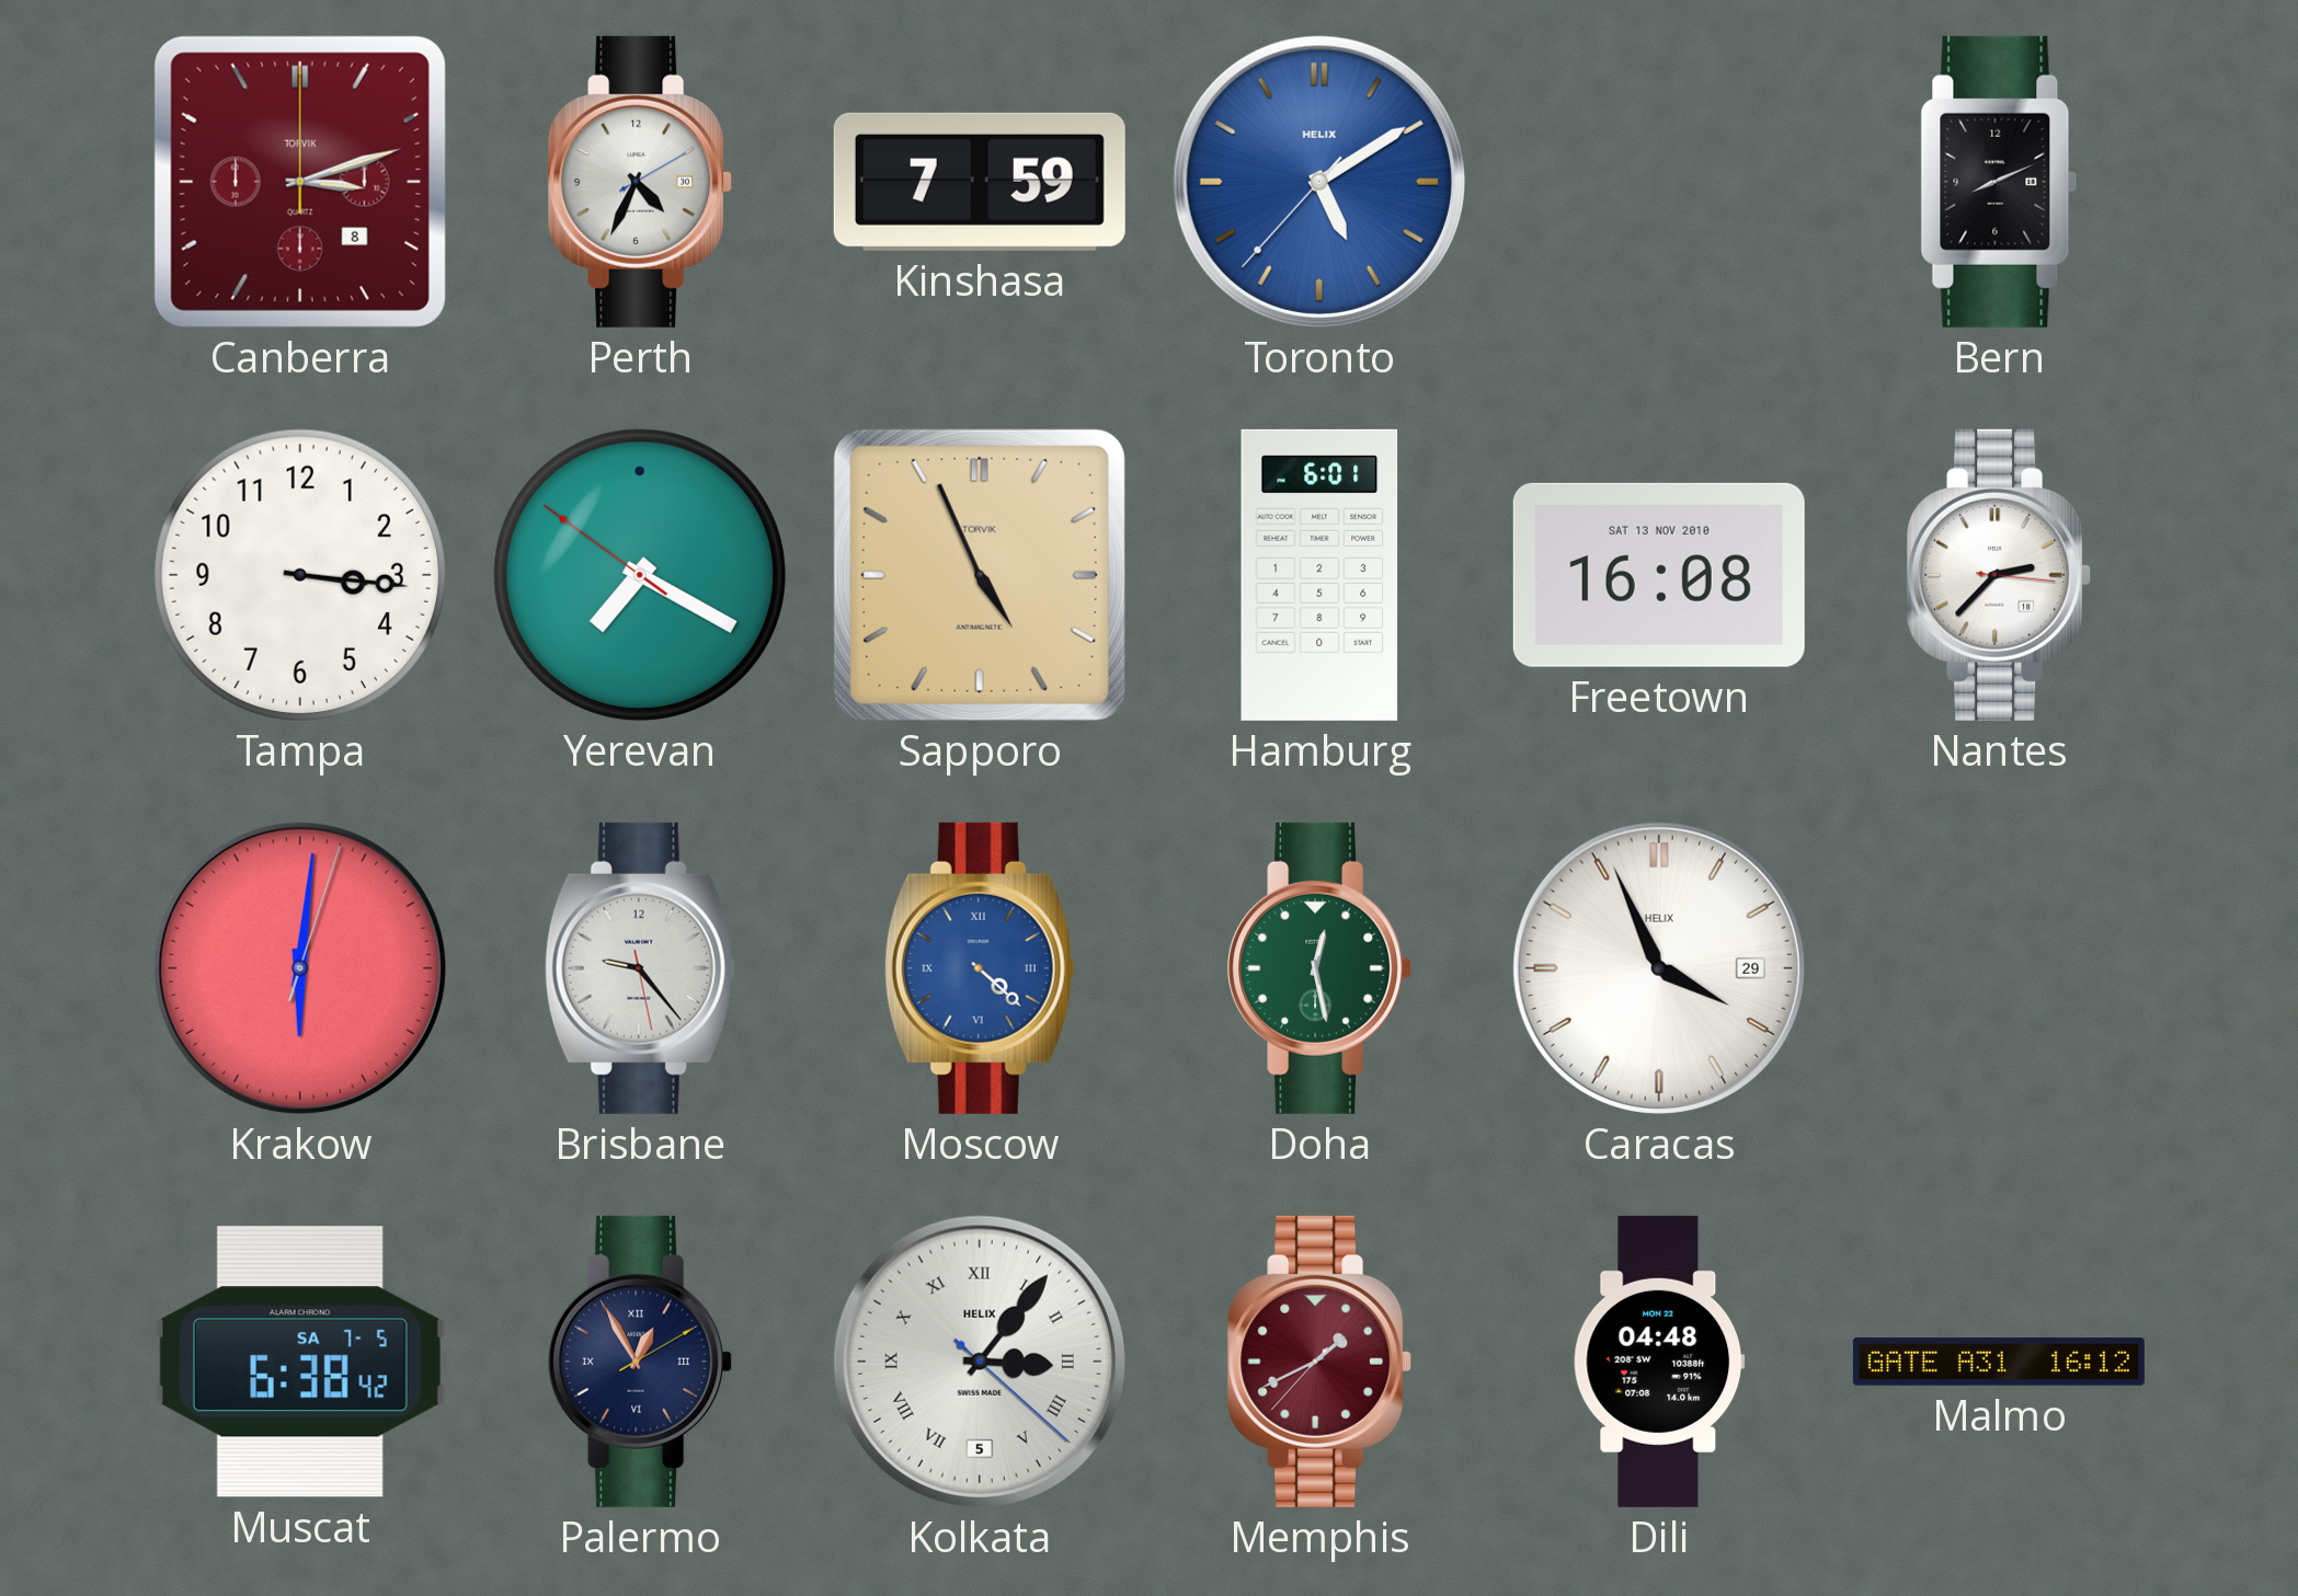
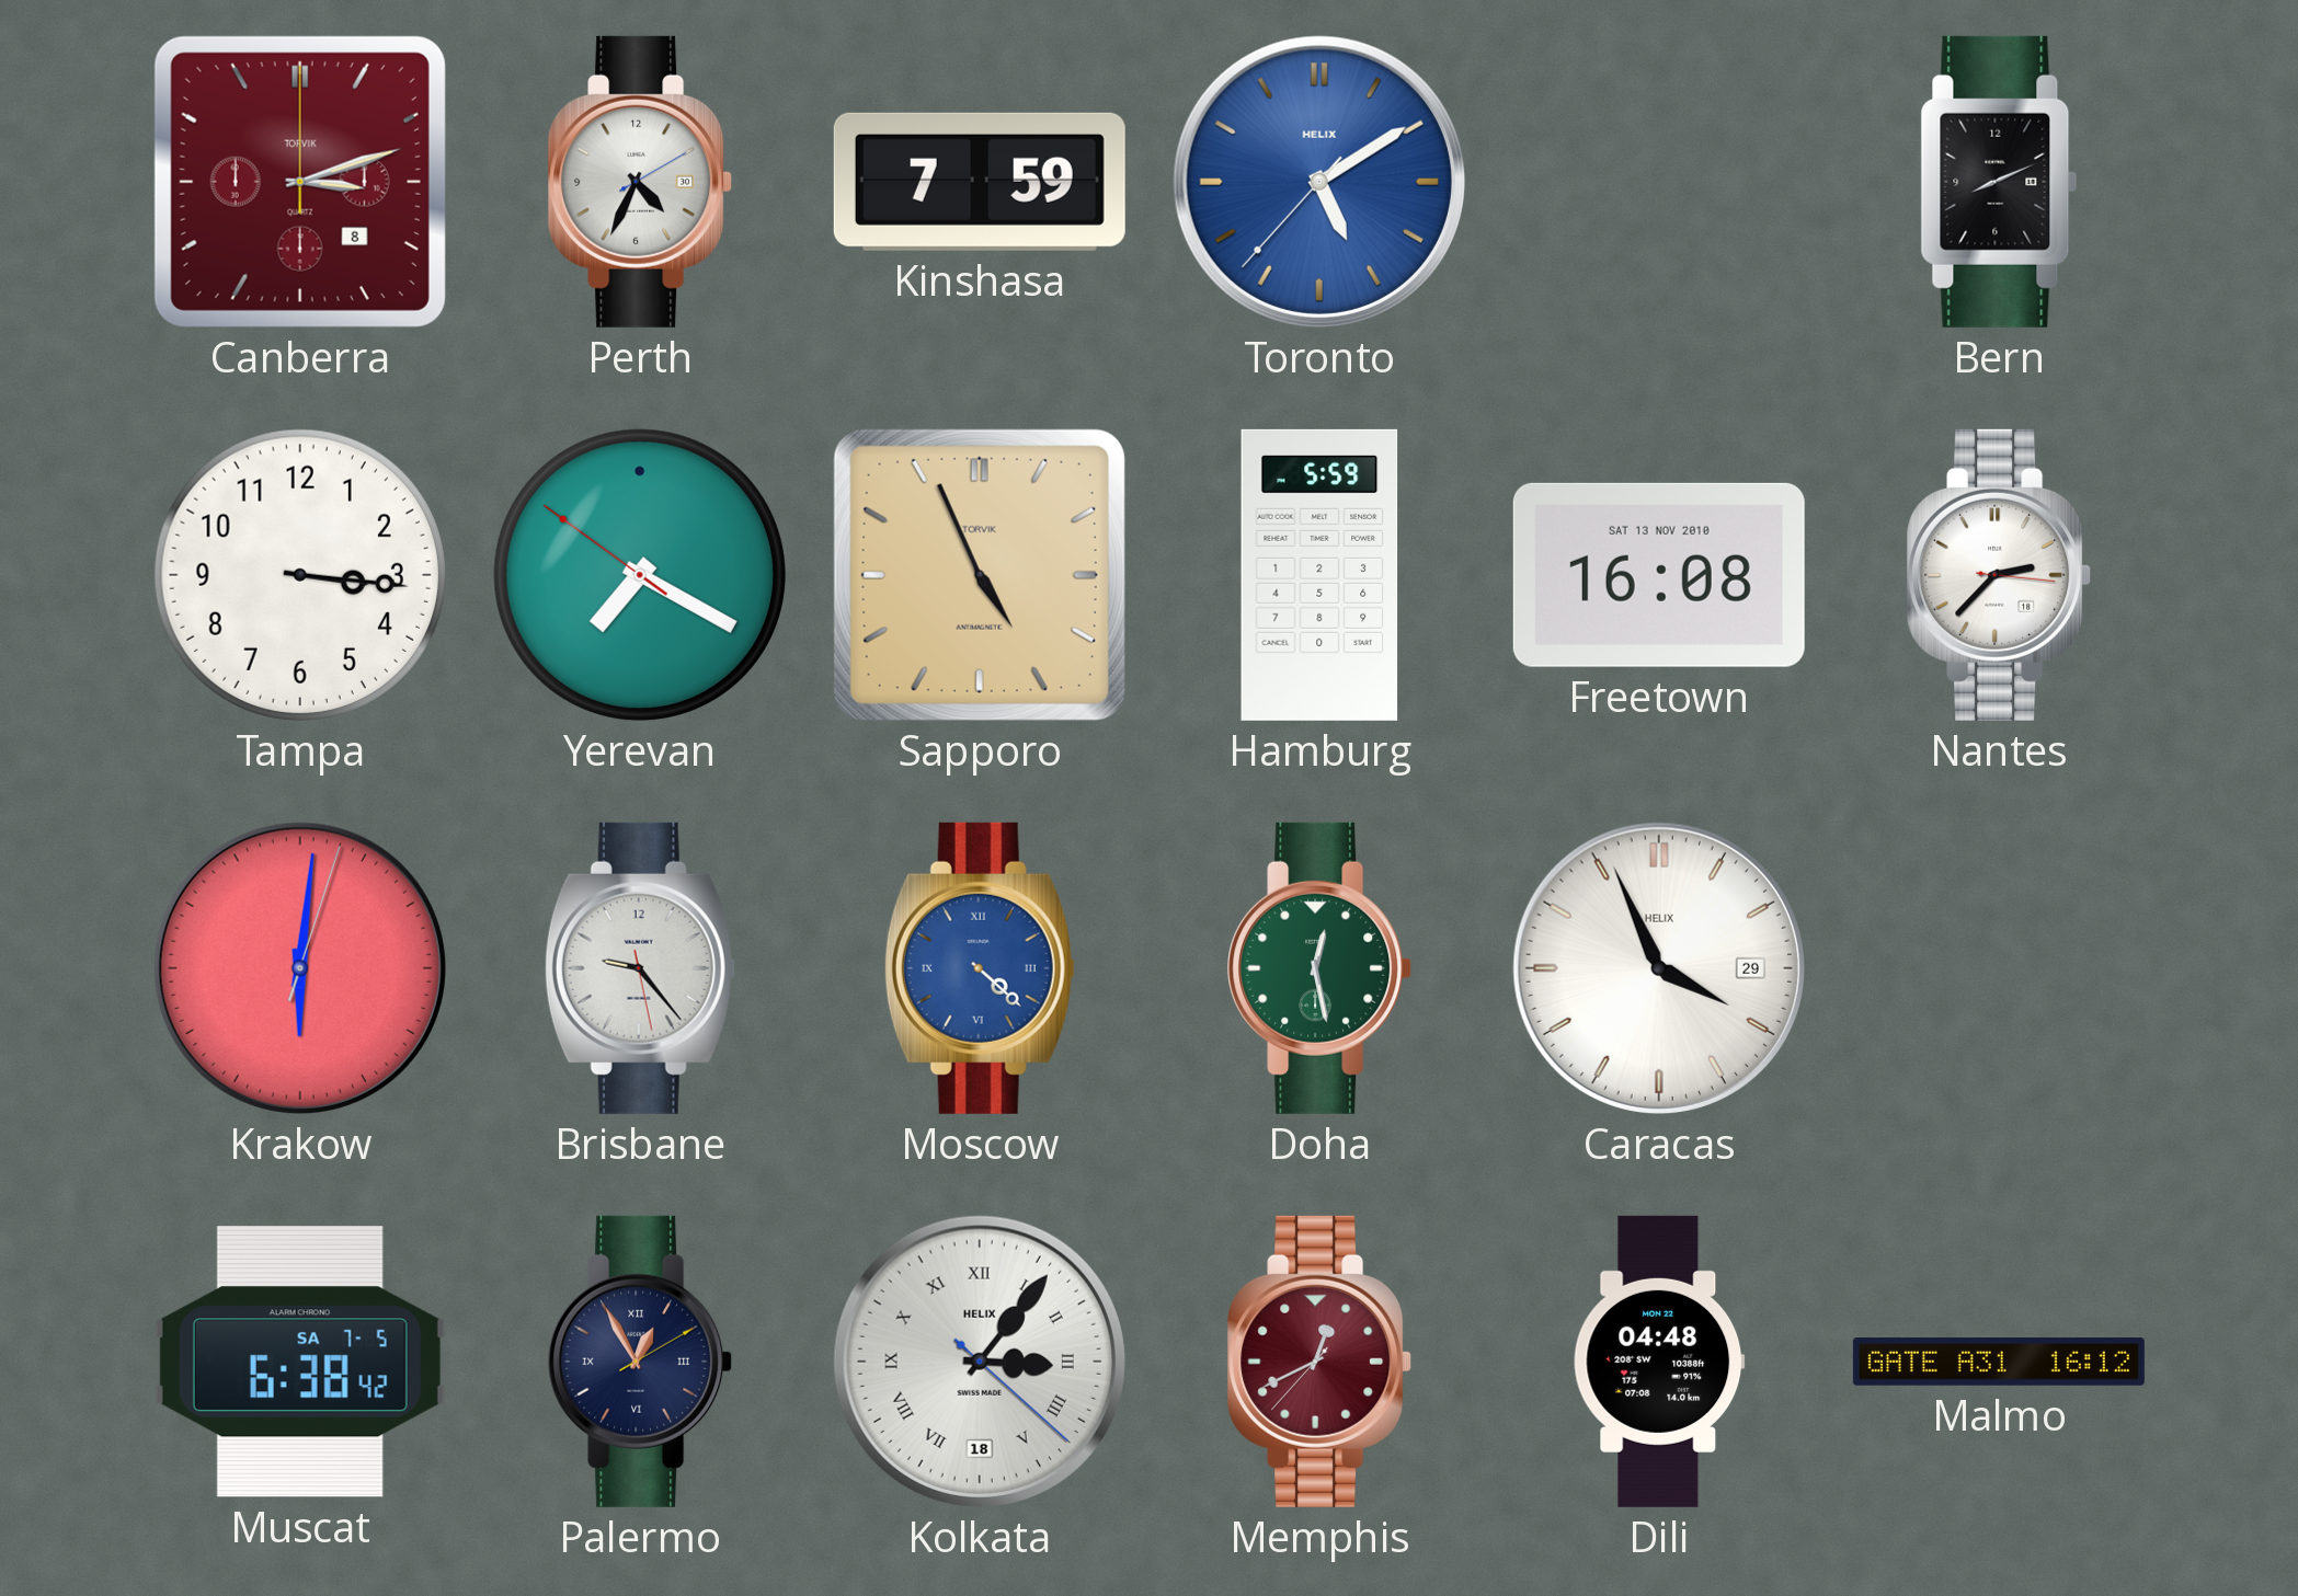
Hamburg: 6:01 -> 5:59
Kolkata date: 5 -> 18
Memphis: 1:40 -> 12:40
